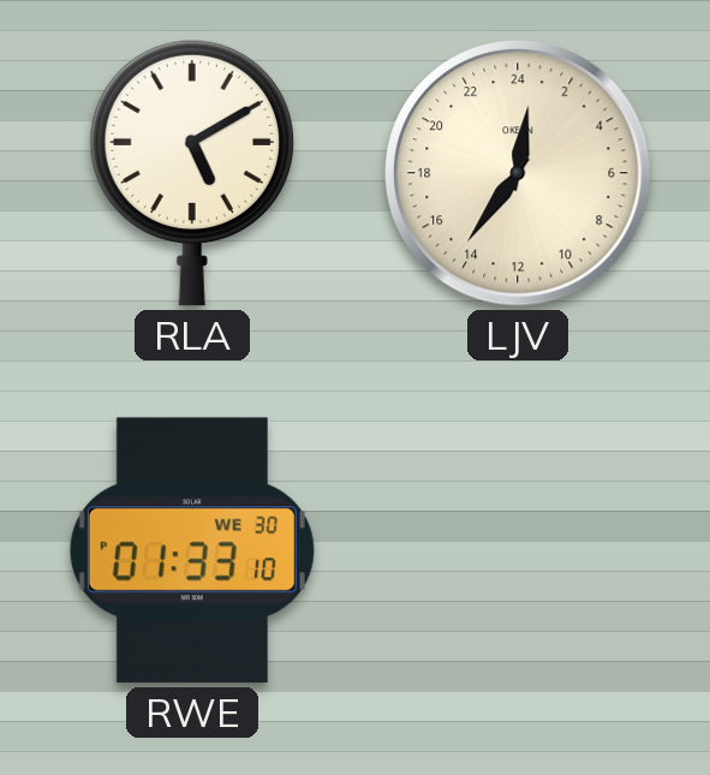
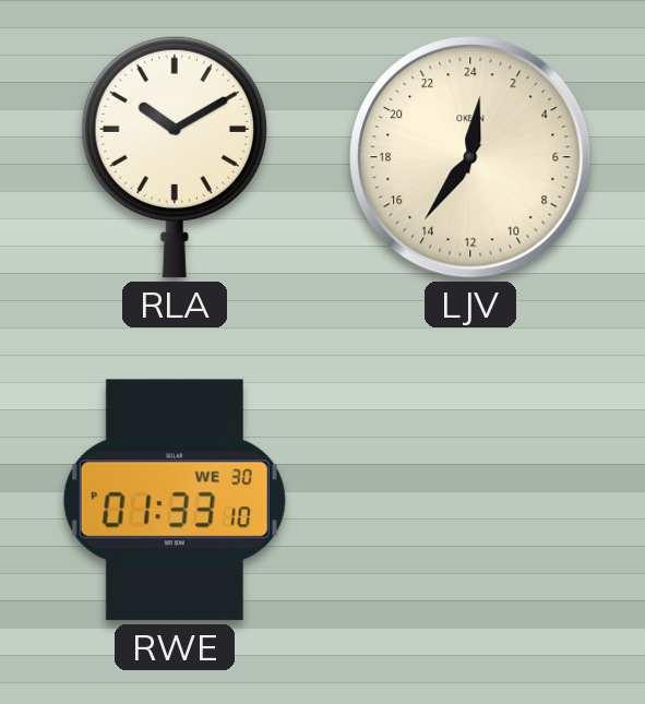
RLA: 5:10 -> 10:10
